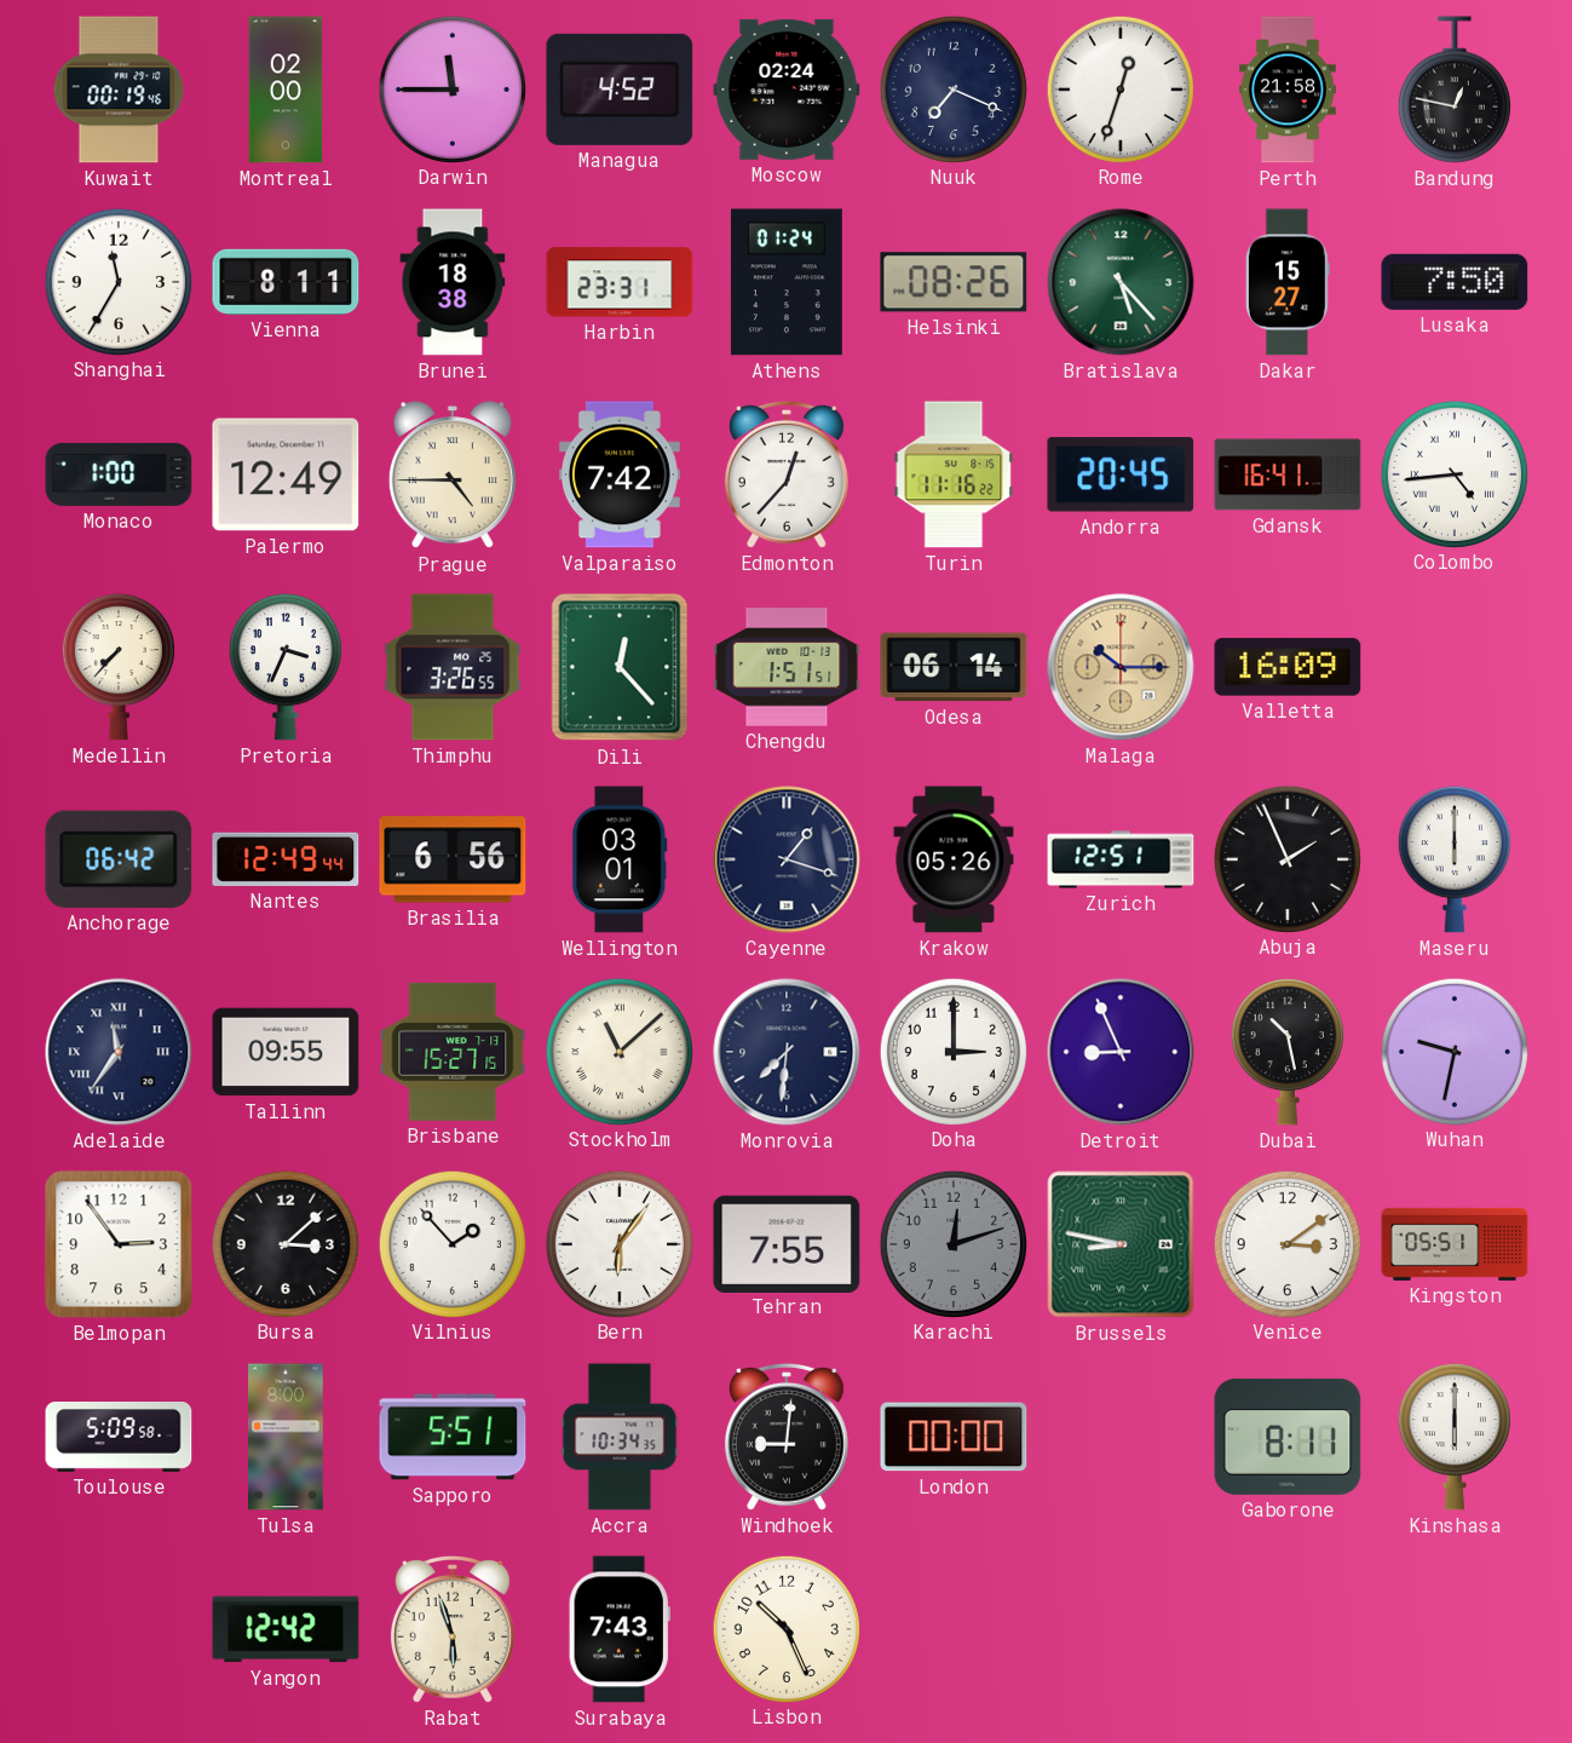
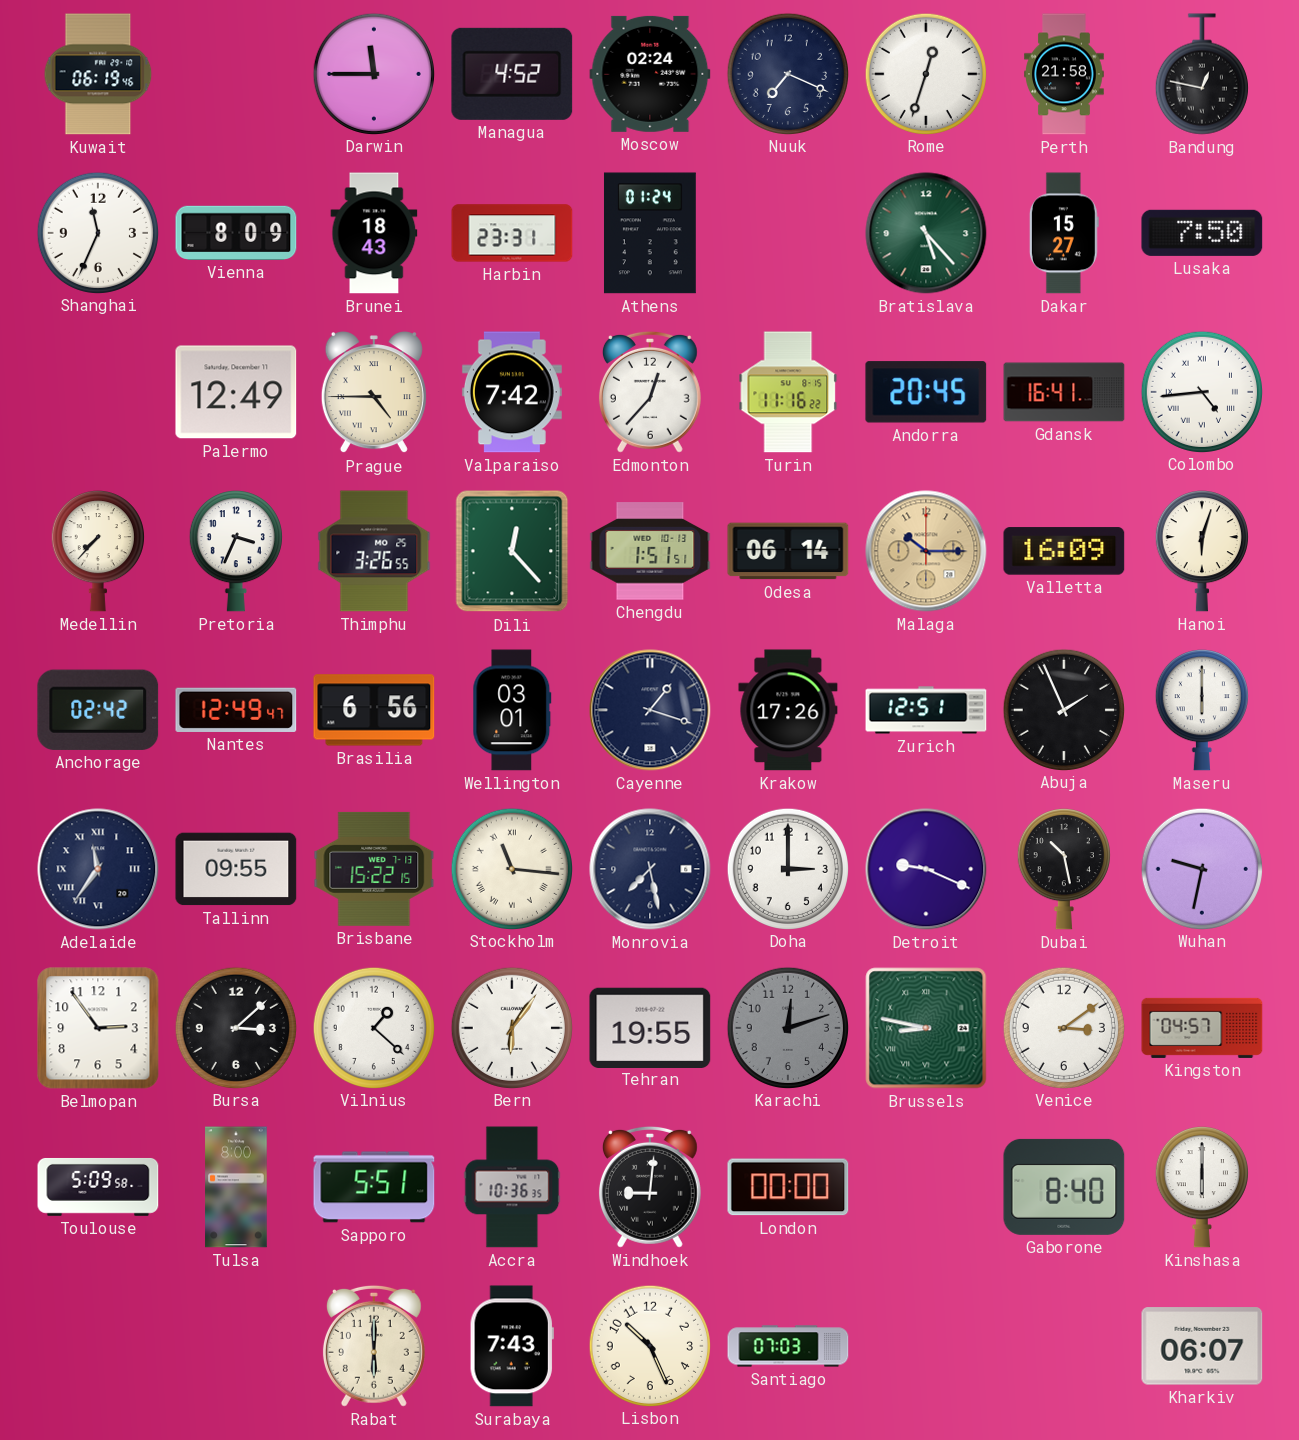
Kuwait: 00:19 -> 06:19
Montreal: 02:00 -> none
Shanghai: 11:35 -> 11:34
Vienna: 8:11 -> 8:09
Brunei: 18:38 -> 18:43
Helsinki: 08:26 -> none
Monaco: 1:00 -> none
Hanoi: none -> 6:03
Anchorage: 06:42 -> 02:42
Nantes: 12:49:44 -> 12:49:47
Krakow: 05:26 -> 17:26
Brisbane: 15:27 -> 15:22
Stockholm: 11:08 -> 11:16
Monrovia: 7:31 -> 7:28
Detroit: 8:56 -> 9:19
Vilnius: 1:53 -> 1:22
Tehran: 7:55 -> 19:55
Kingston: 05:51 -> 04:57
Accra: 10:34 -> 10:36
Gaborone: 8:11 -> 8:40
Yangon: 12:42 -> none
Rabat: 5:57 -> 6:00
Santiago: none -> 07:03
Kharkiv: none -> 06:07
